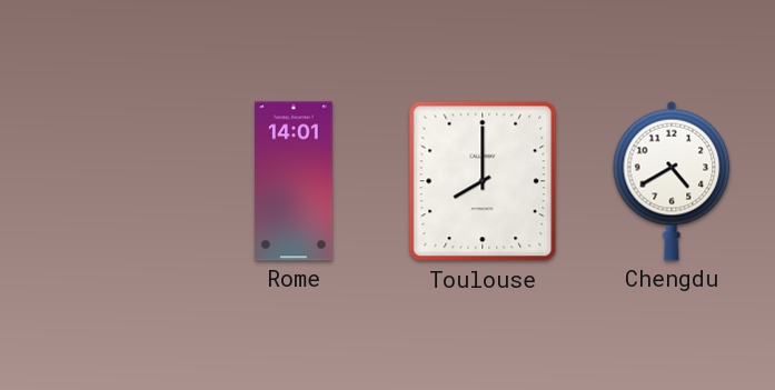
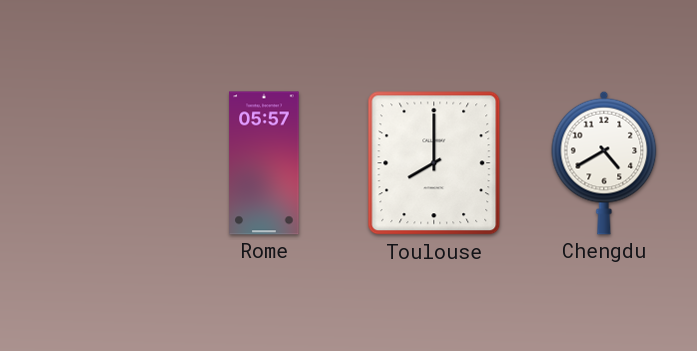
Rome: 14:01 -> 05:57
